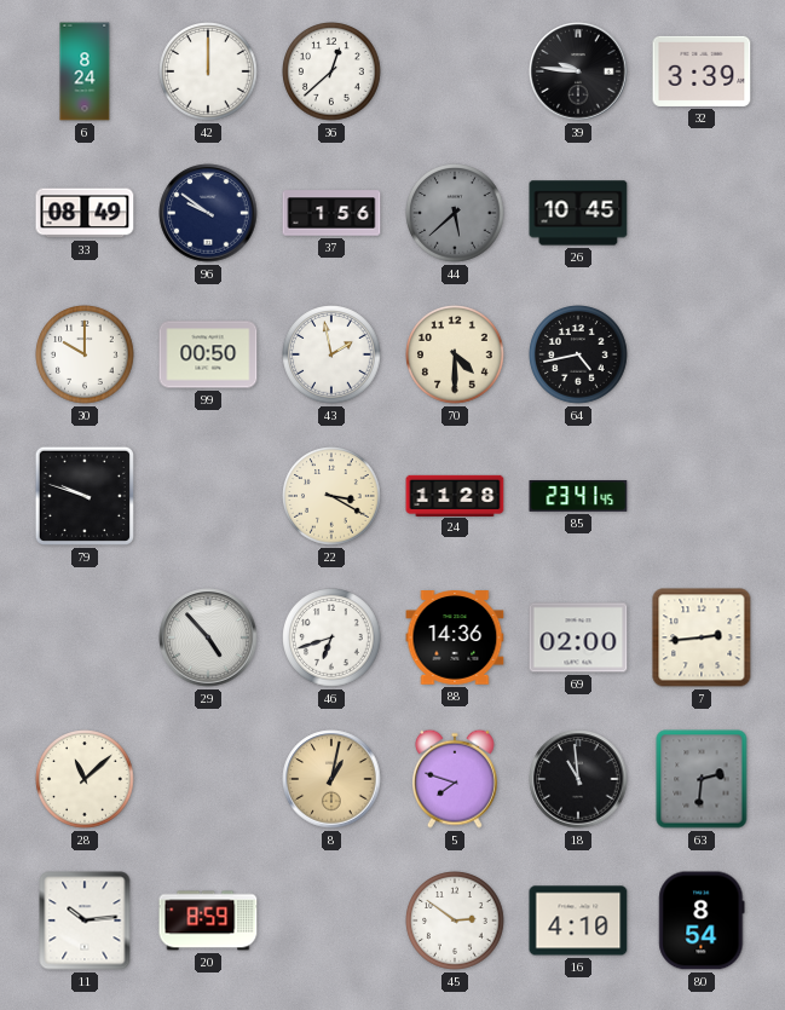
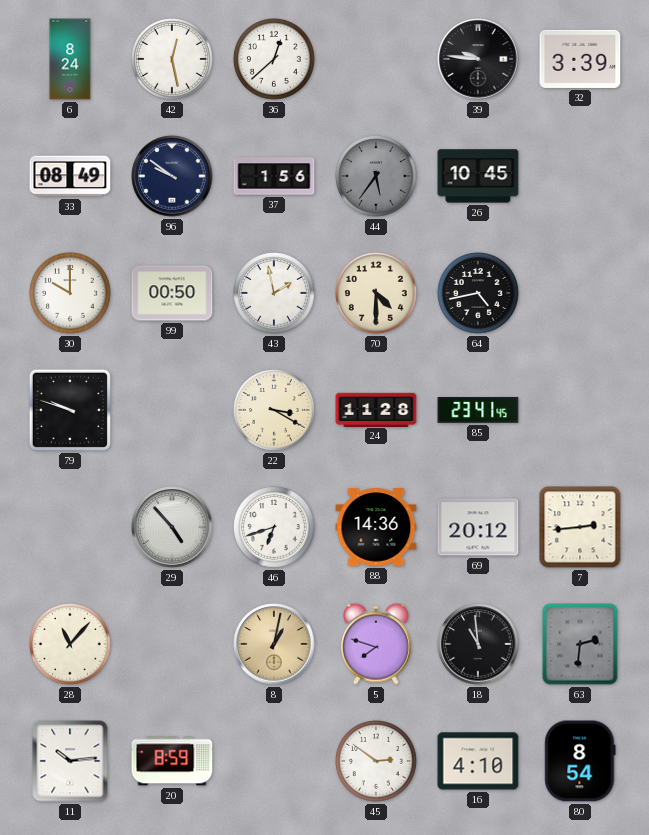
42: 12:00 -> 12:28
44: 5:38 -> 5:36
69: 02:00 -> 20:12
28: 11:08 -> 11:07
